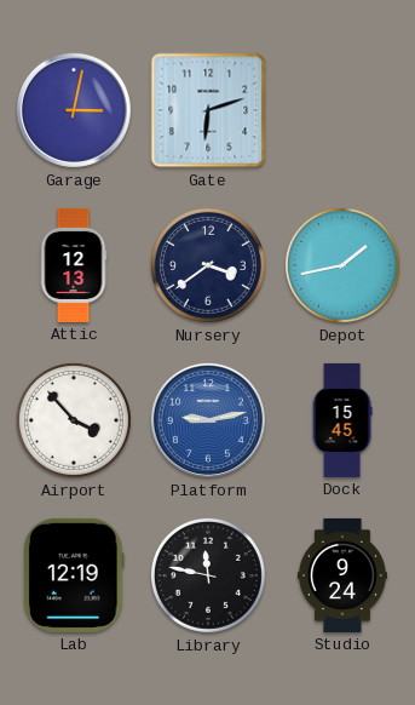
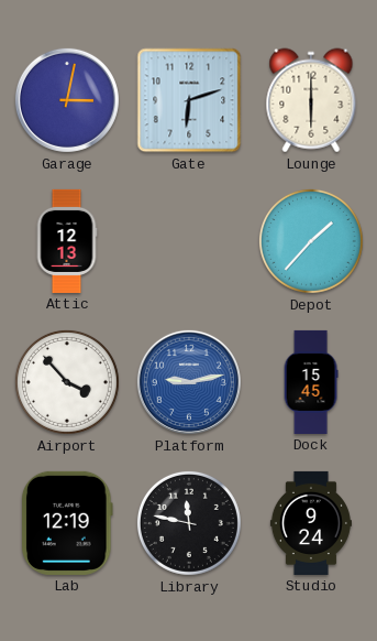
Lounge: none -> 6:00
Nursery: 3:39 -> none
Depot: 1:43 -> 1:37
